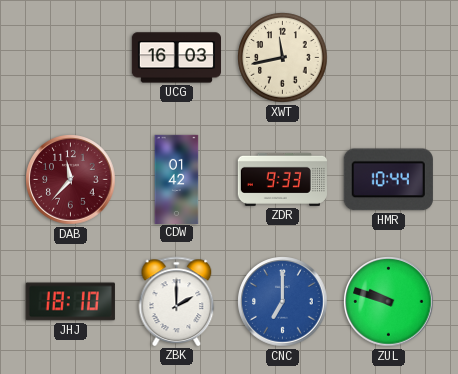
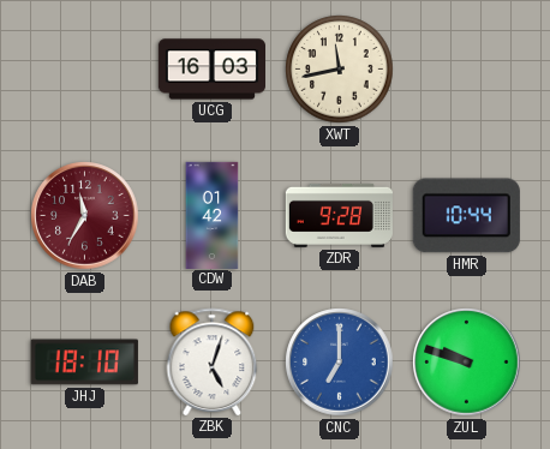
DAB: 11:37 -> 11:35
ZDR: 9:33 -> 9:28
ZBK: 2:00 -> 5:03
